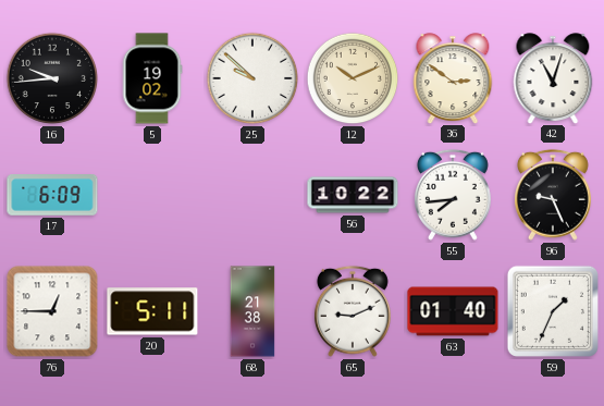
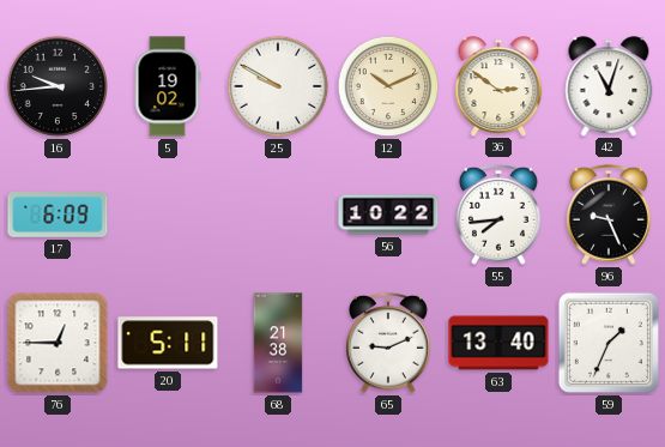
25: 9:52 -> 9:50
63: 01:40 -> 13:40
